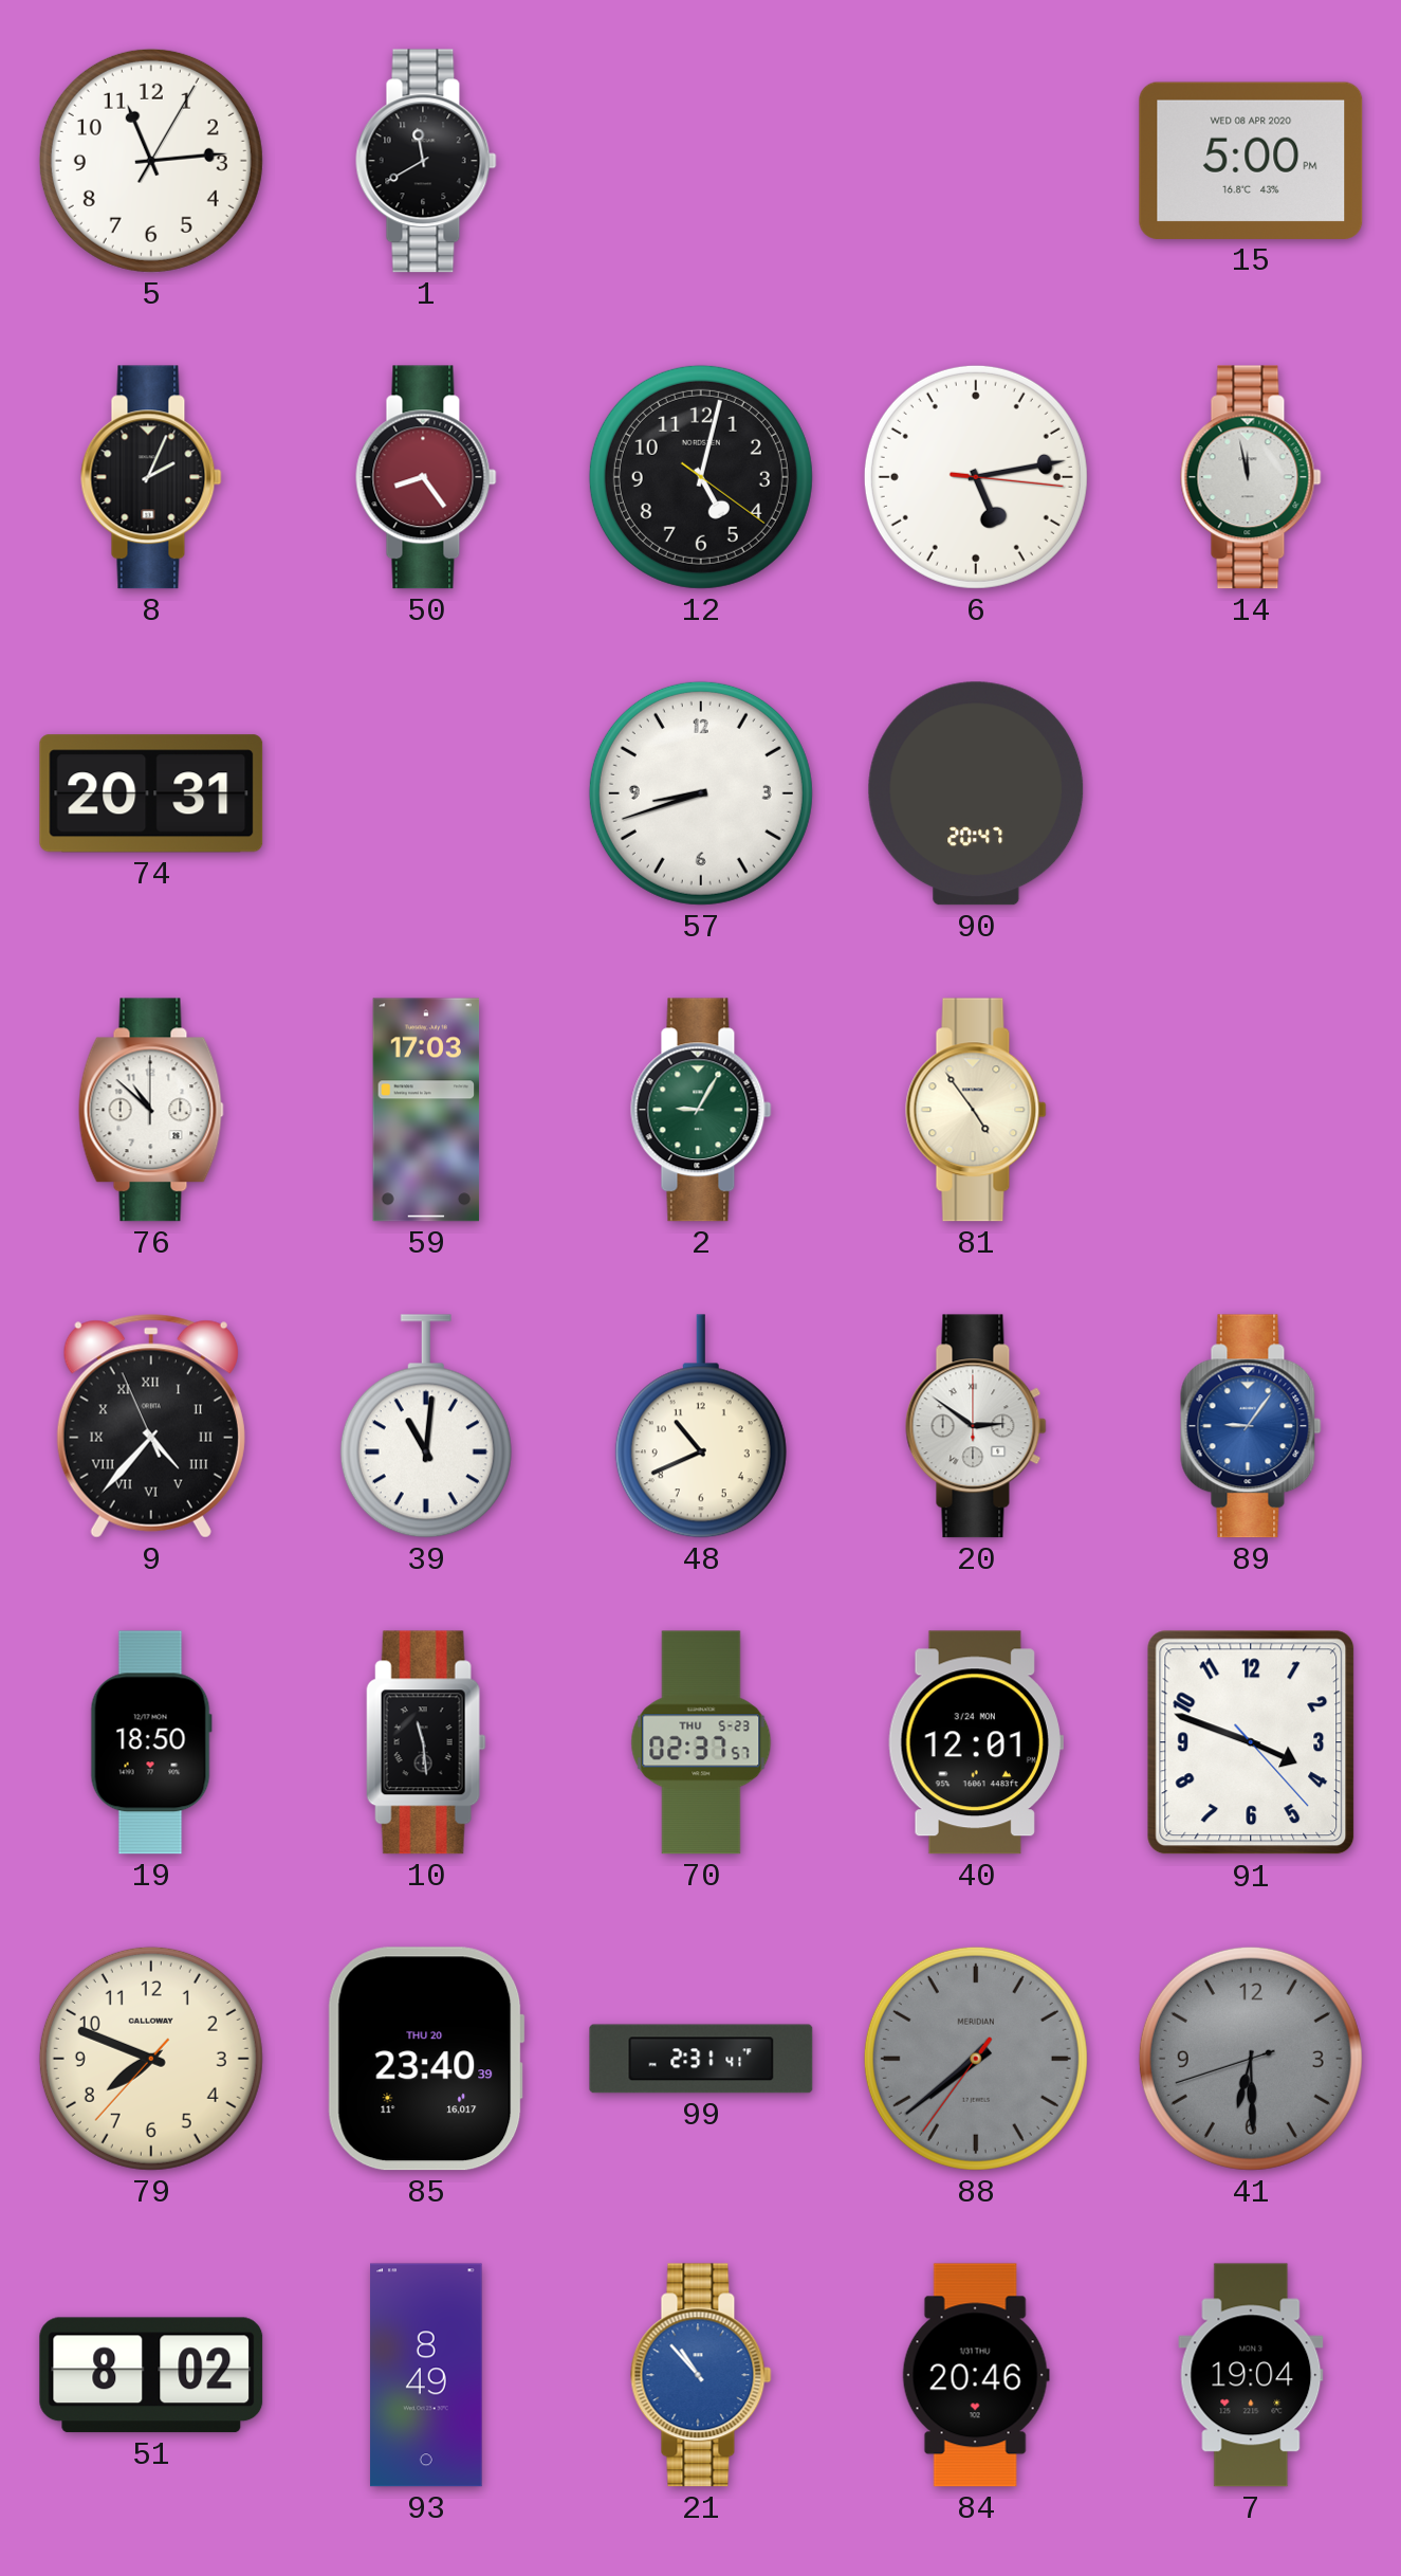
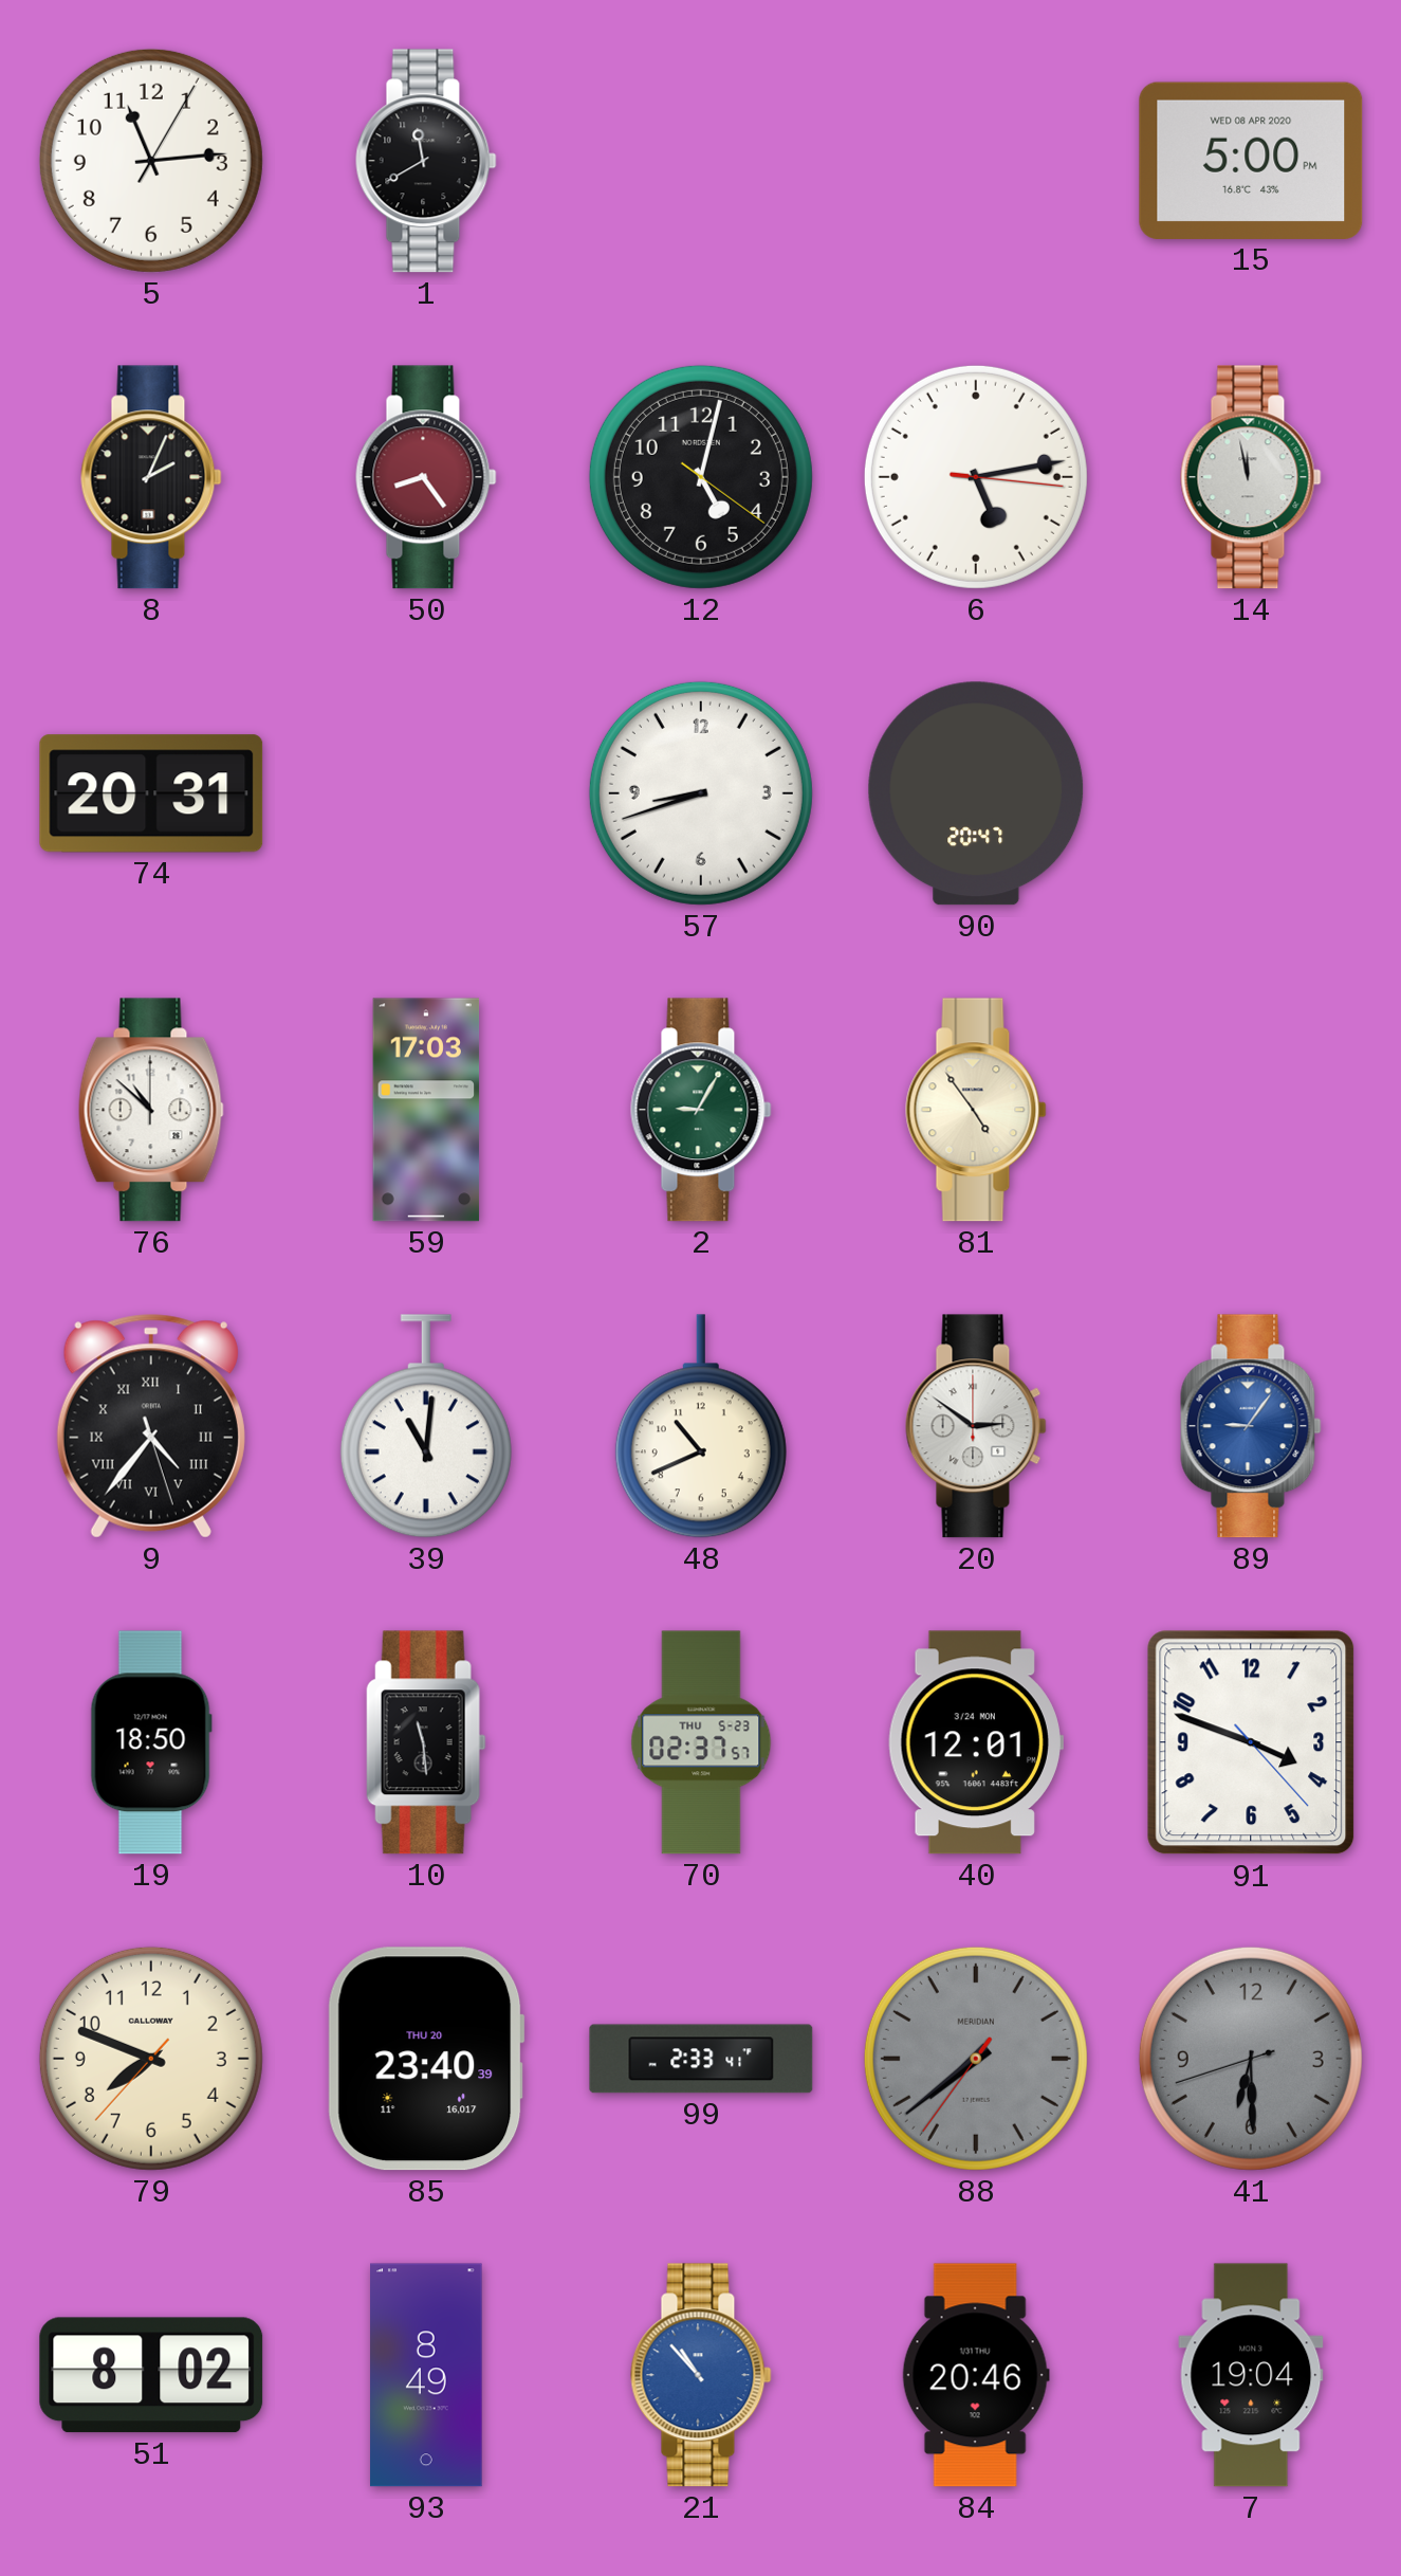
9: 4:36:56 -> 4:36:27
99: 2:31 -> 2:33
